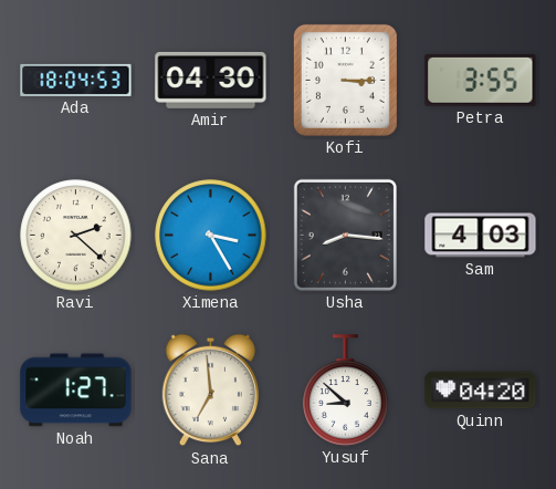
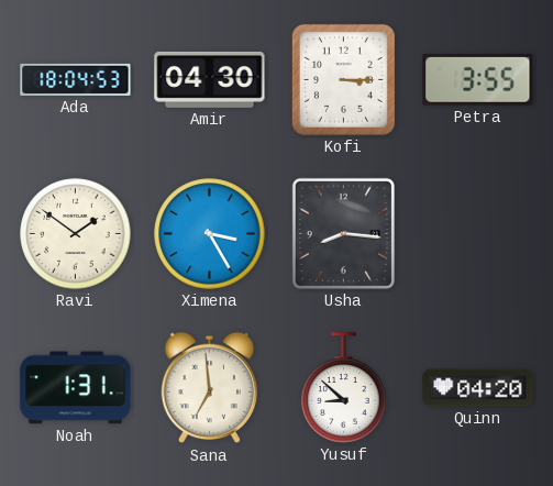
Ravi: 2:22 -> 1:51
Sam: 4:03 -> none
Noah: 1:27 -> 1:31
